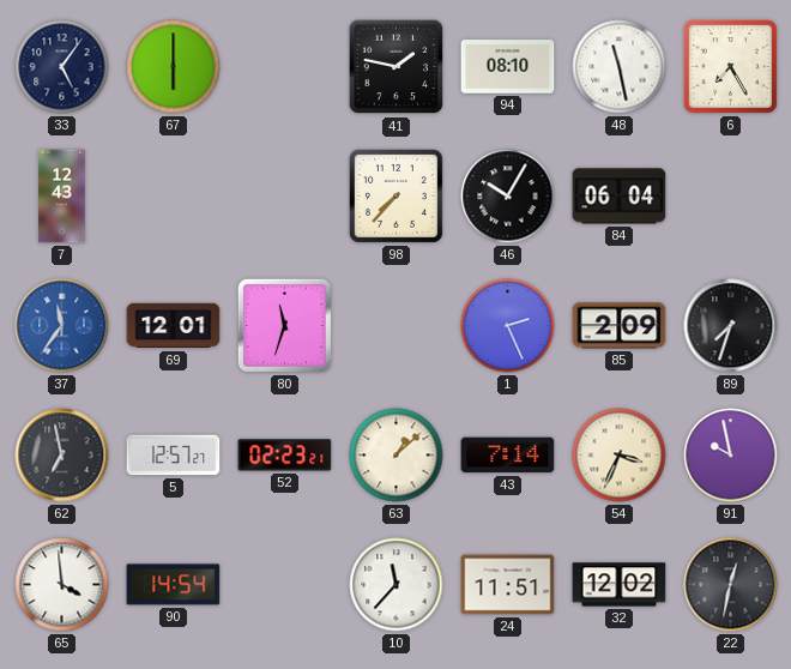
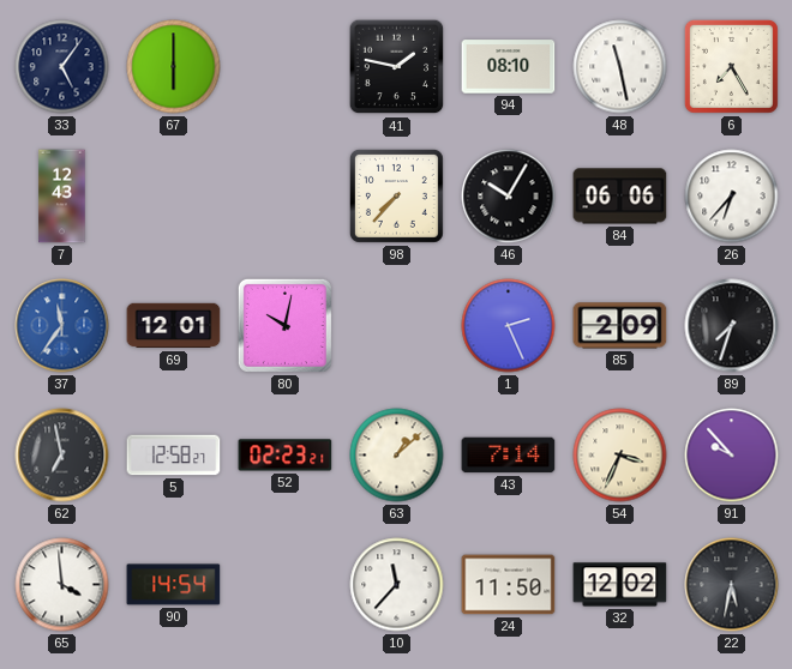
84: 06:04 -> 06:06
26: none -> 6:37
80: 11:33 -> 10:02
5: 12:57 -> 12:58
91: 9:58 -> 9:53
24: 11:51 -> 11:50
22: 12:32 -> 5:32
